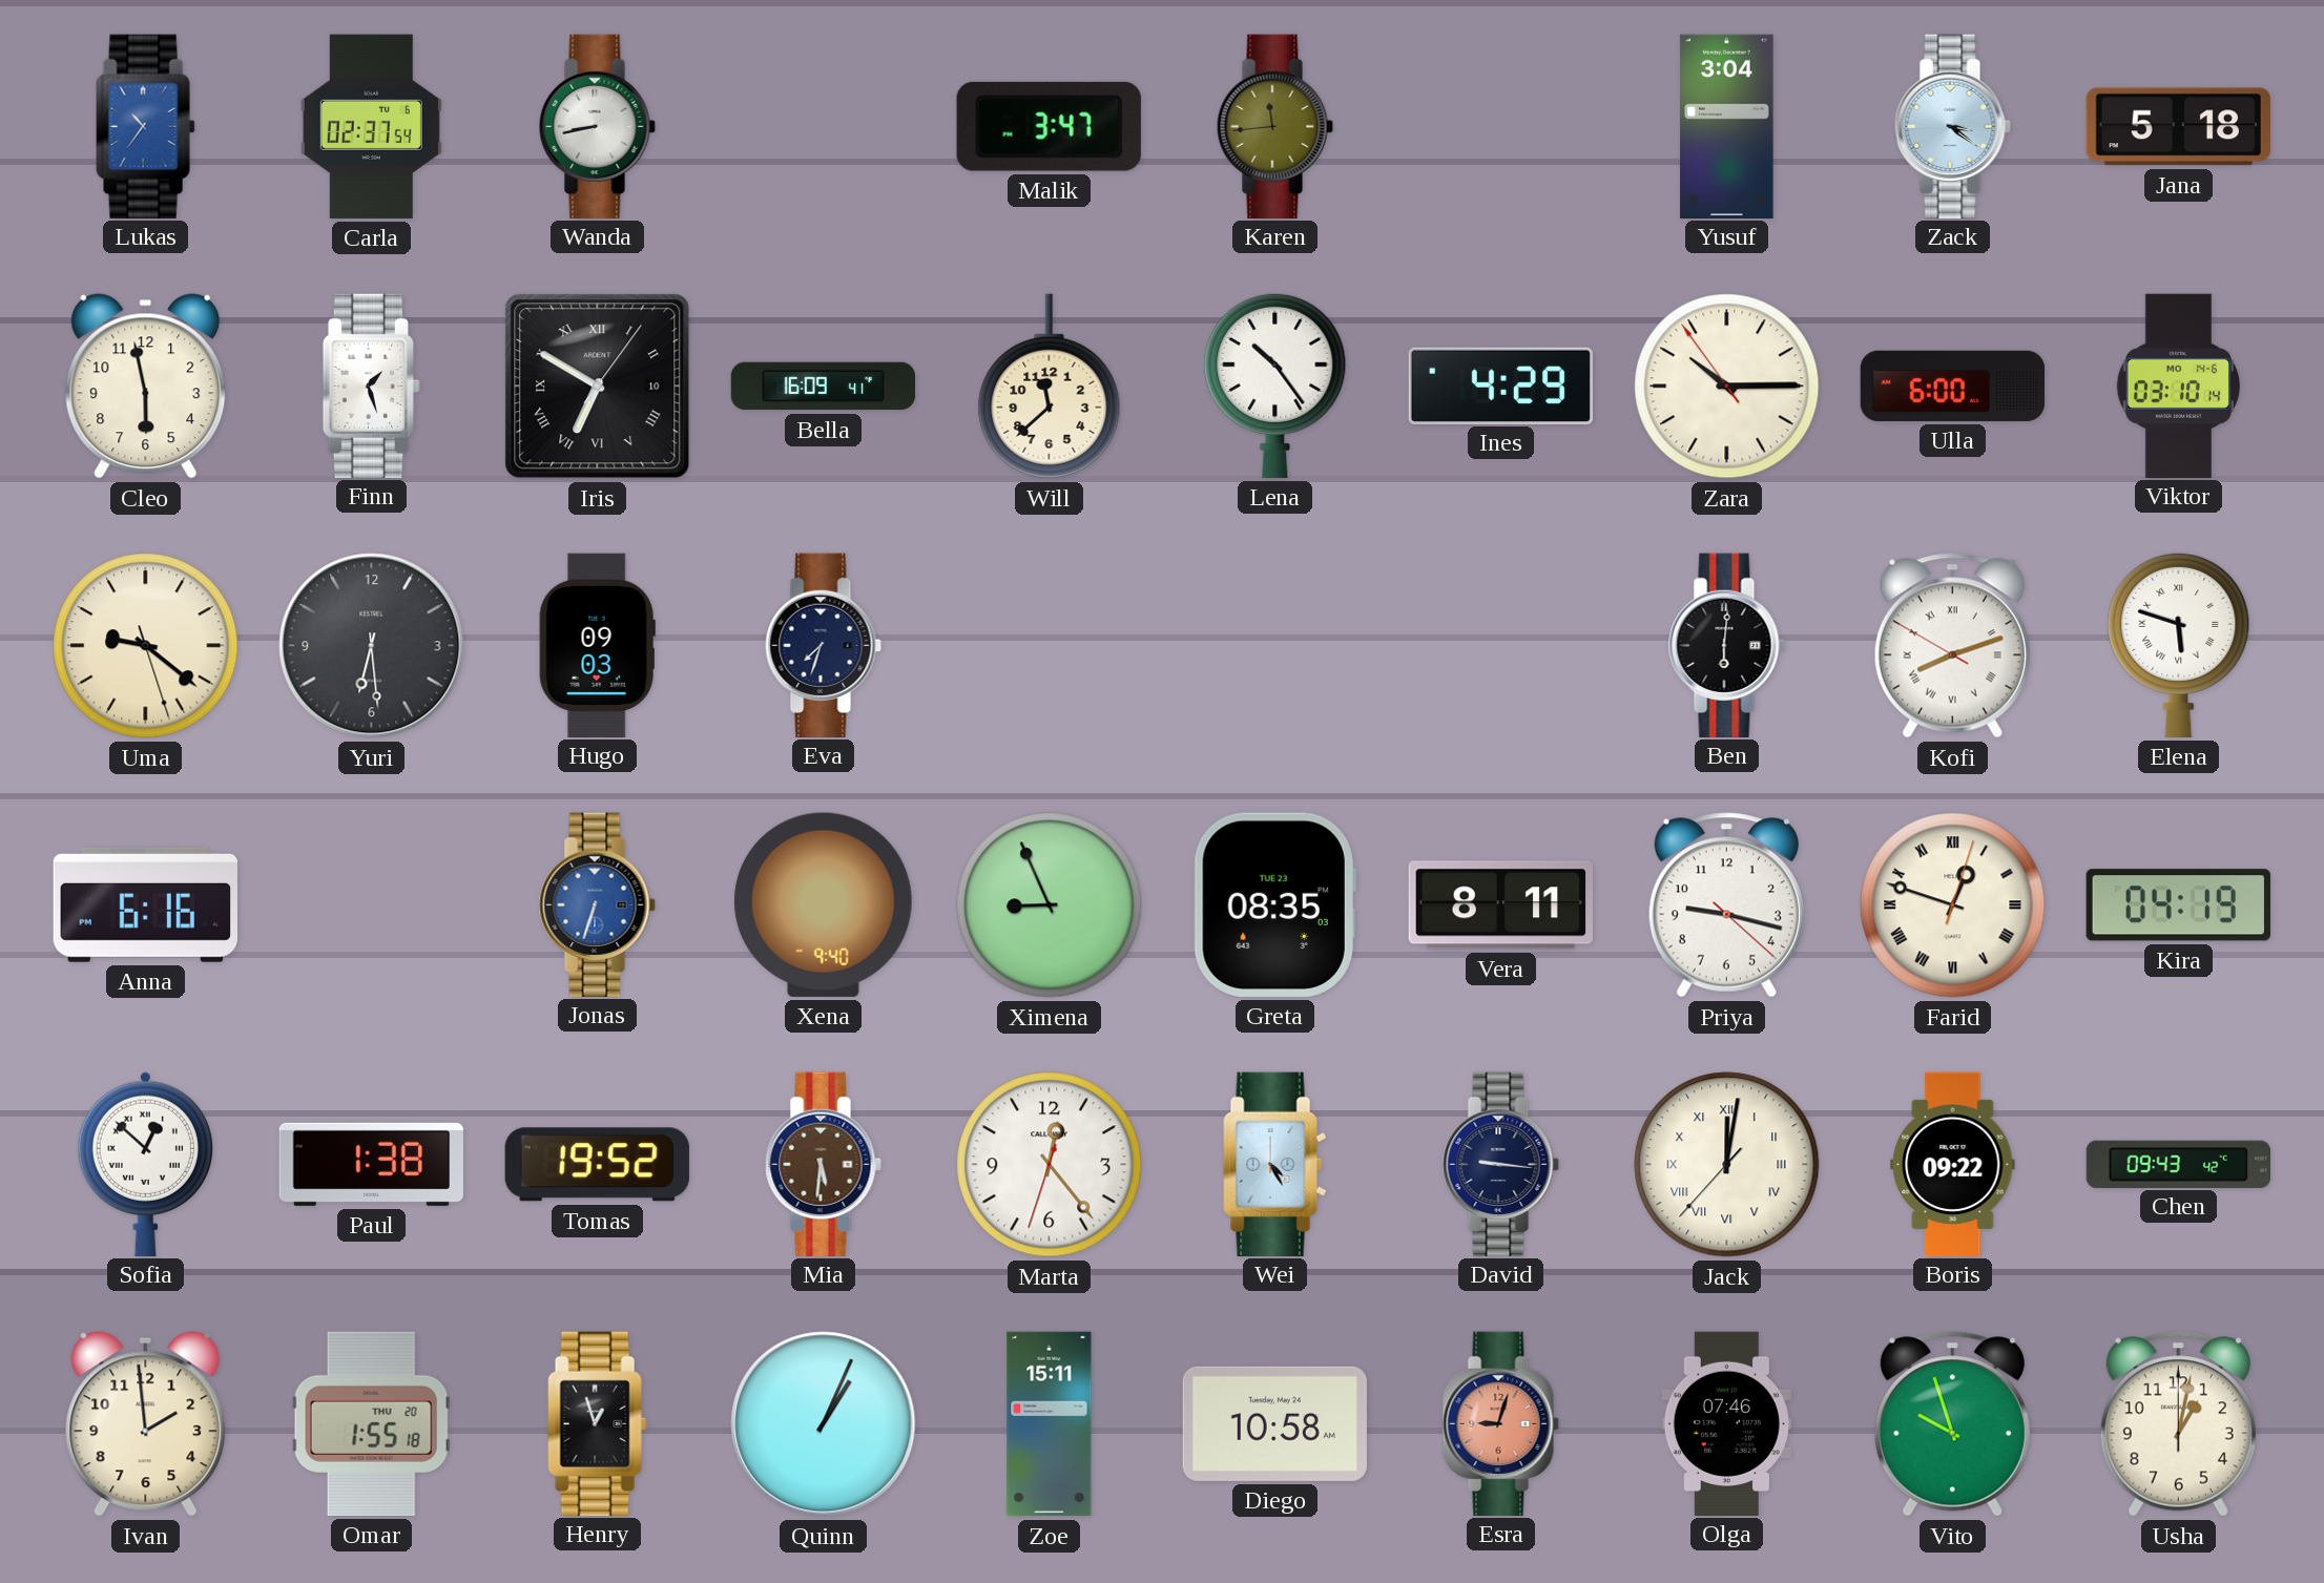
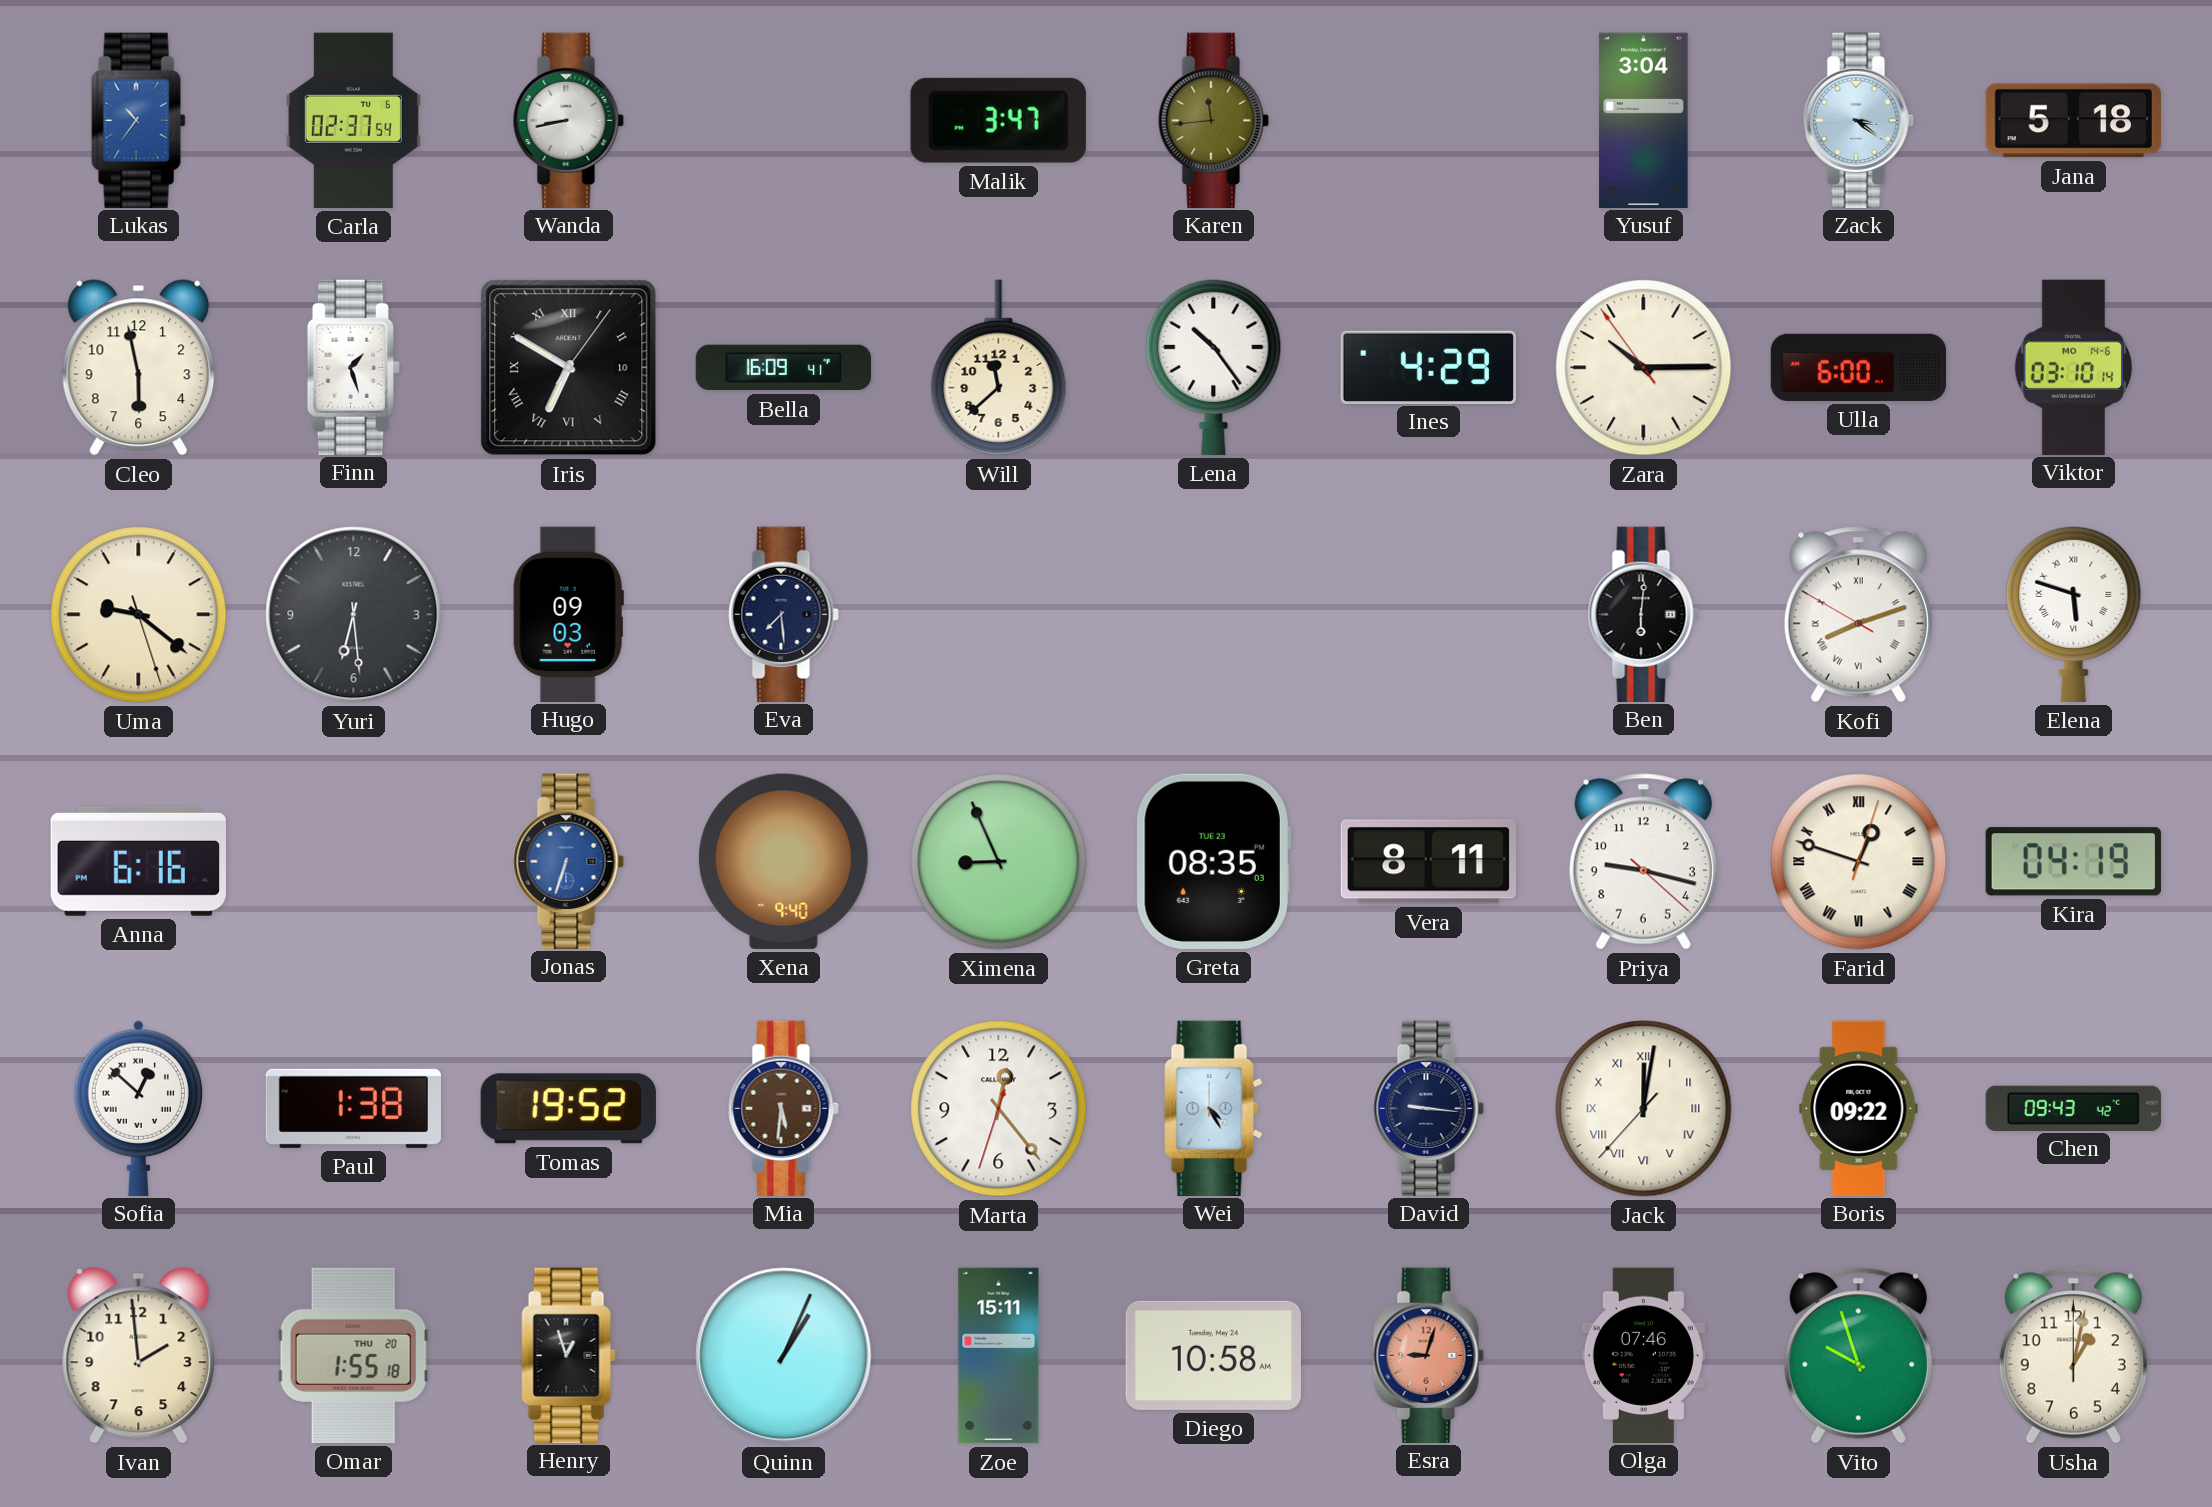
Eva: 7:33 -> 7:29
